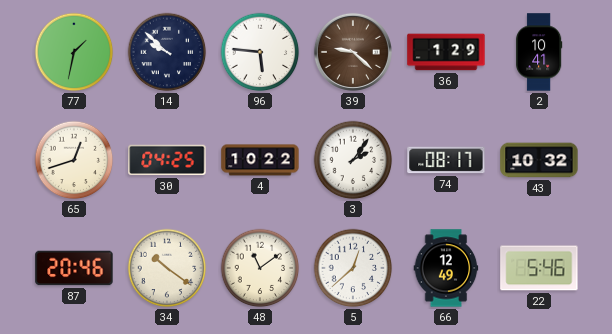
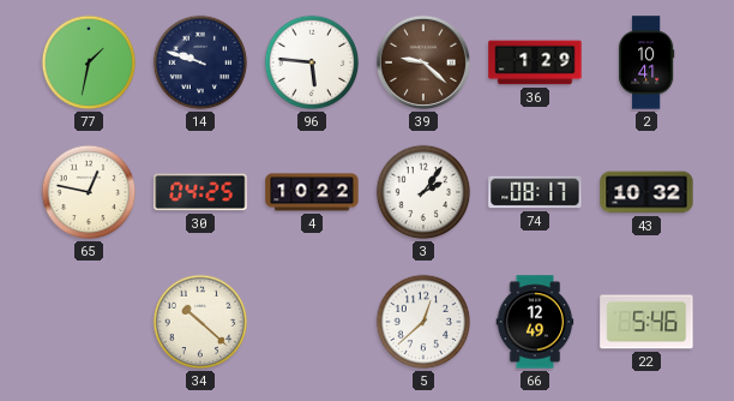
14: 9:52 -> 9:48
65: 12:42 -> 12:47
87: 20:46 -> none
34: 10:21 -> 10:22
48: 11:09 -> none
